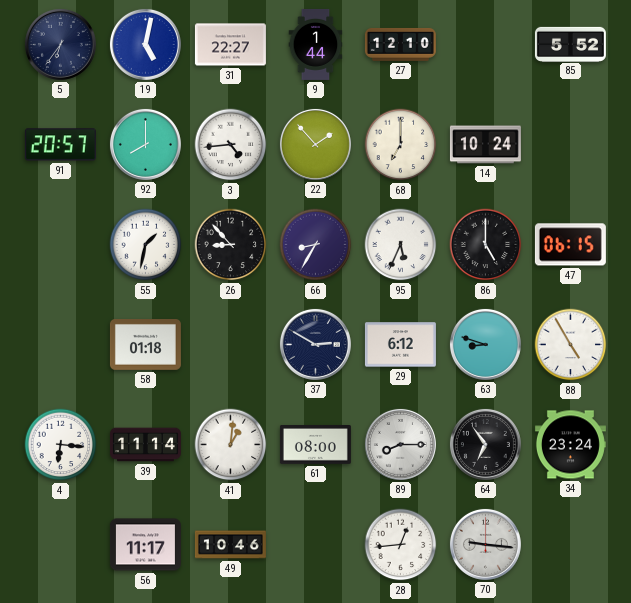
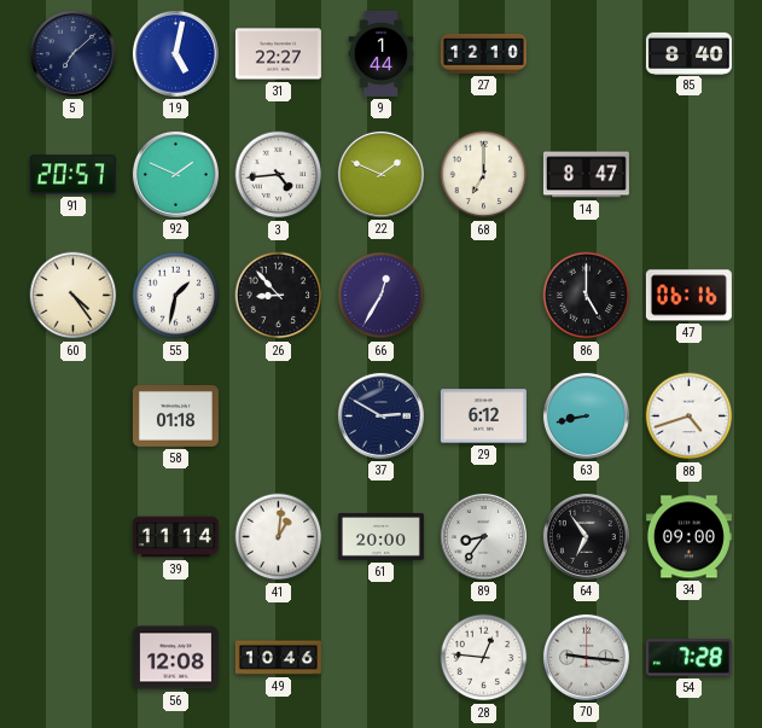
5: 6:36 -> 7:08
85: 5:52 -> 8:40
92: 8:00 -> 1:49
22: 1:53 -> 1:49
14: 10:24 -> 8:47
60: none -> 4:24
66: 8:35 -> 12:35
95: 5:34 -> none
47: 06:15 -> 06:16
63: 8:48 -> 8:43
88: 4:55 -> 4:42
4: 6:16 -> none
61: 08:00 -> 20:00
89: 8:15 -> 8:36
34: 23:24 -> 09:00
56: 11:17 -> 12:08
28: 12:44 -> 12:46
54: none -> 7:28
